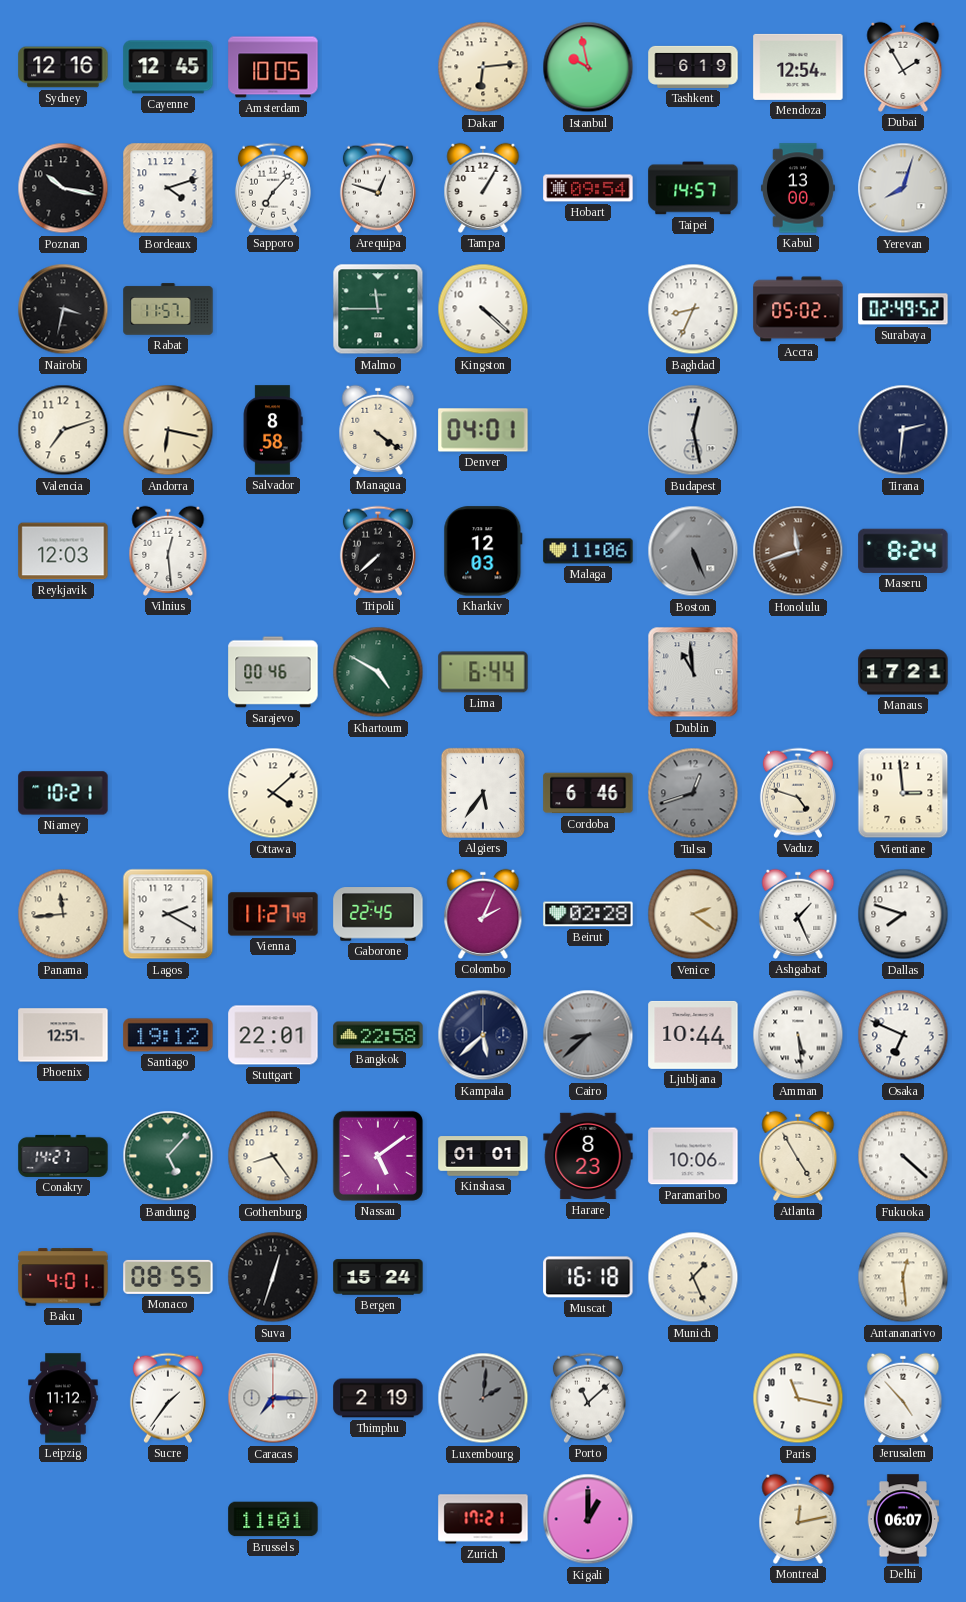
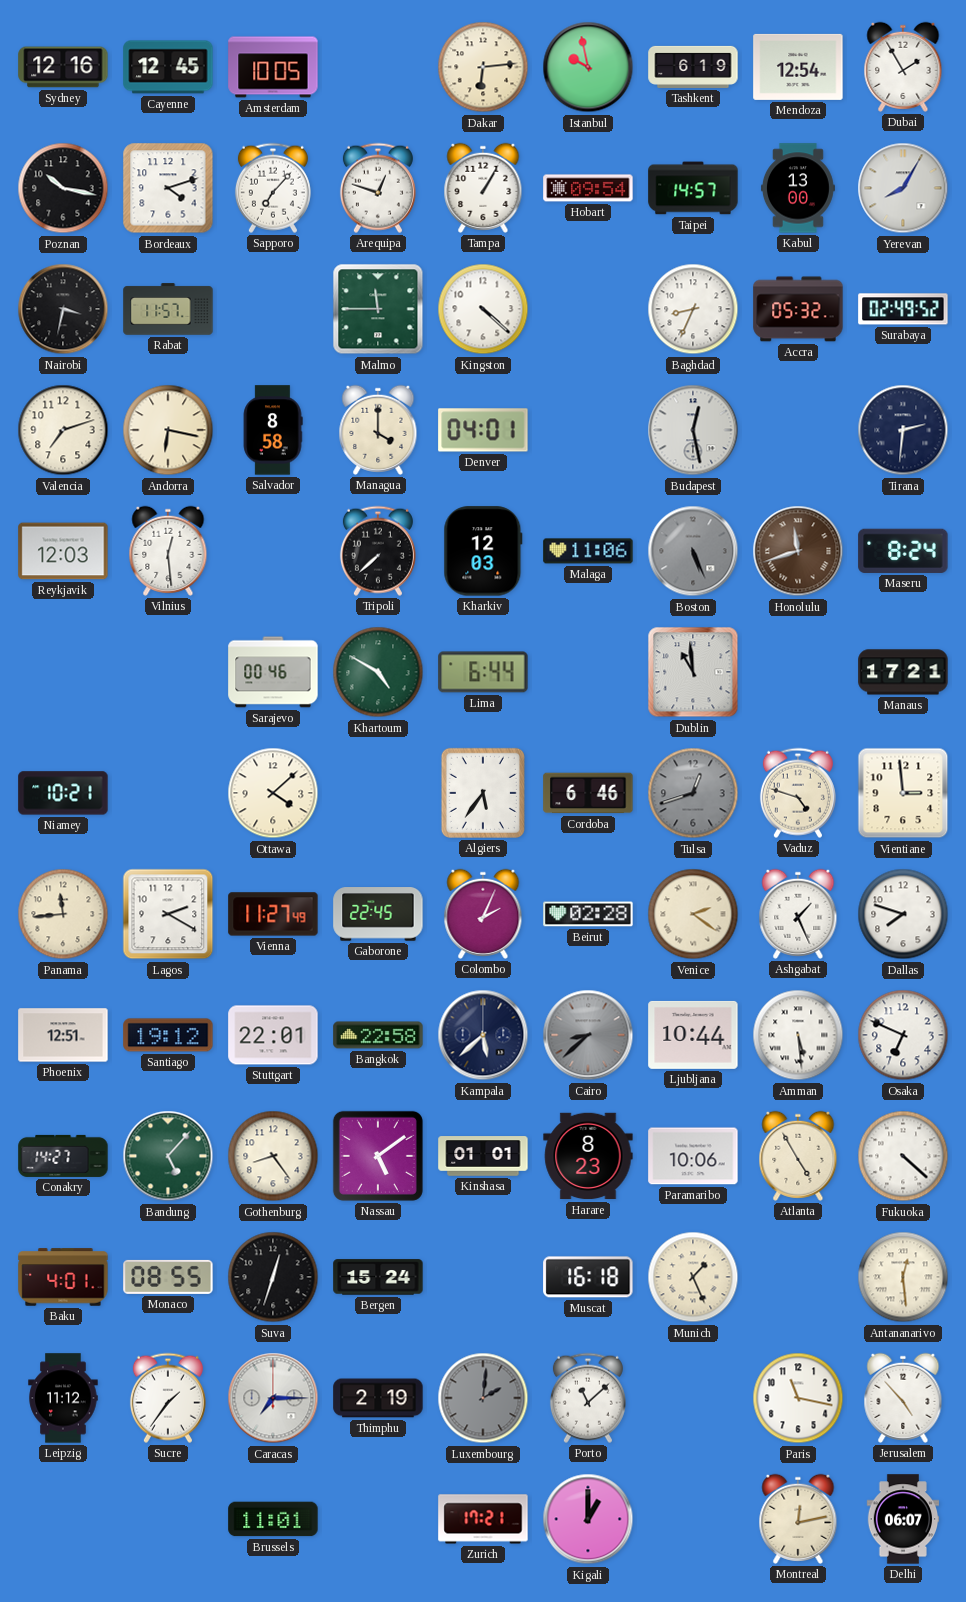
Yerevan: 8:03 -> 8:05
Accra: 05:02 -> 05:32
Managua: 4:21 -> 4:00
